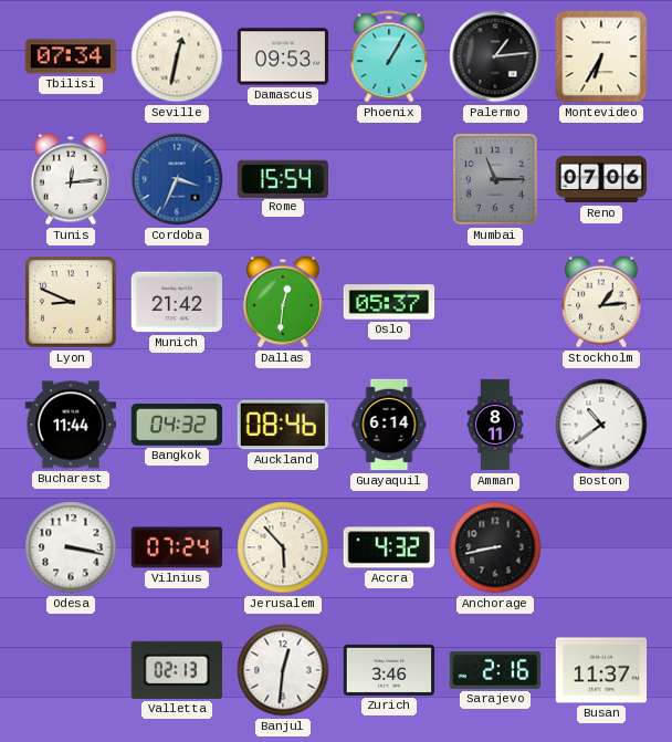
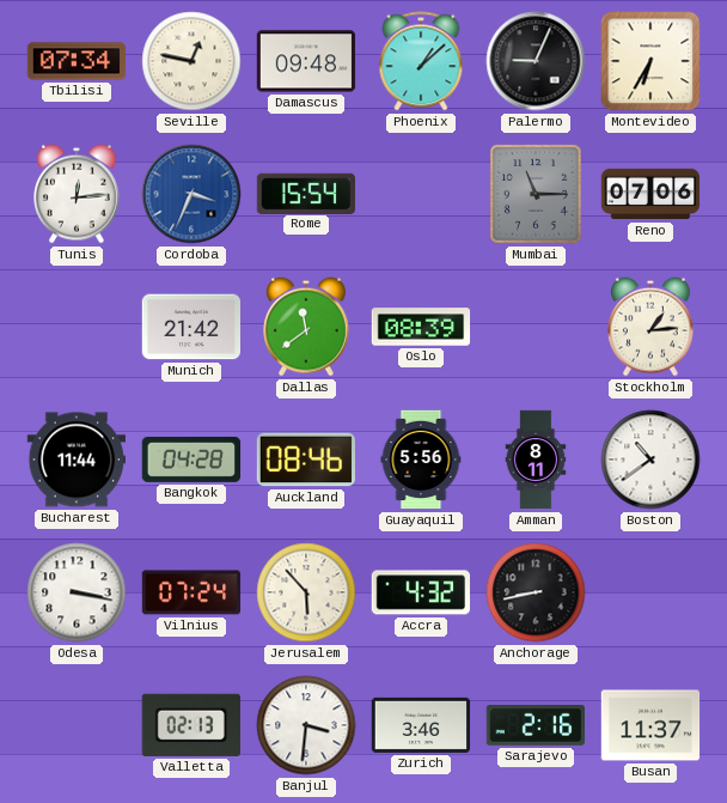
Seville: 12:32 -> 12:47
Damascus: 09:53 -> 09:48
Phoenix: 1:05 -> 1:08
Palermo: 1:14 -> 9:04
Lyon: 8:49 -> none
Dallas: 12:31 -> 11:39
Oslo: 05:37 -> 08:39
Bangkok: 04:32 -> 04:28
Guayaquil: 6:14 -> 5:56
Banjul: 12:31 -> 3:31
